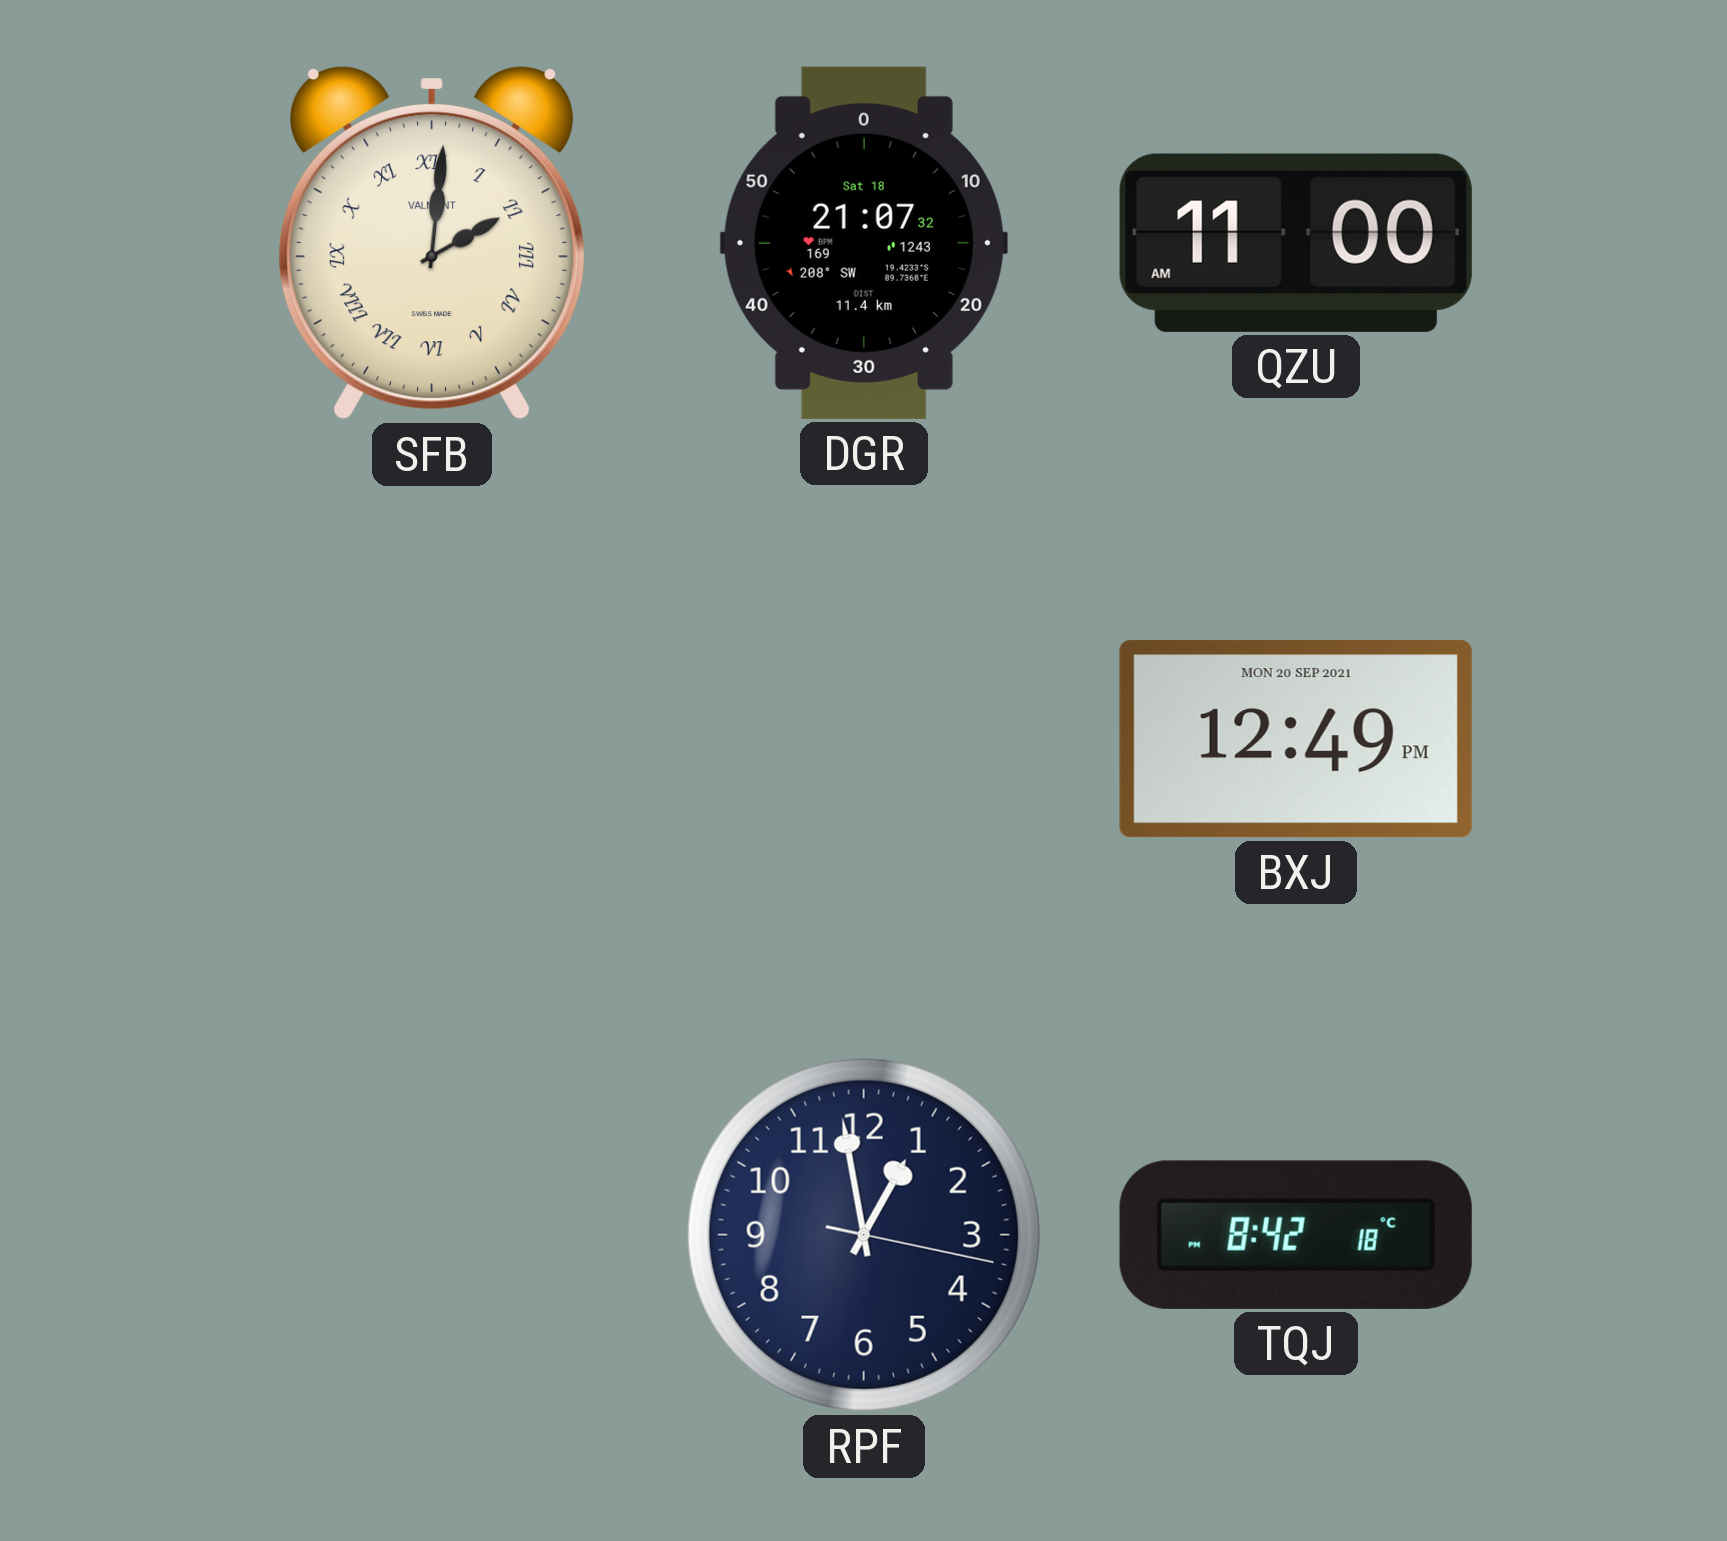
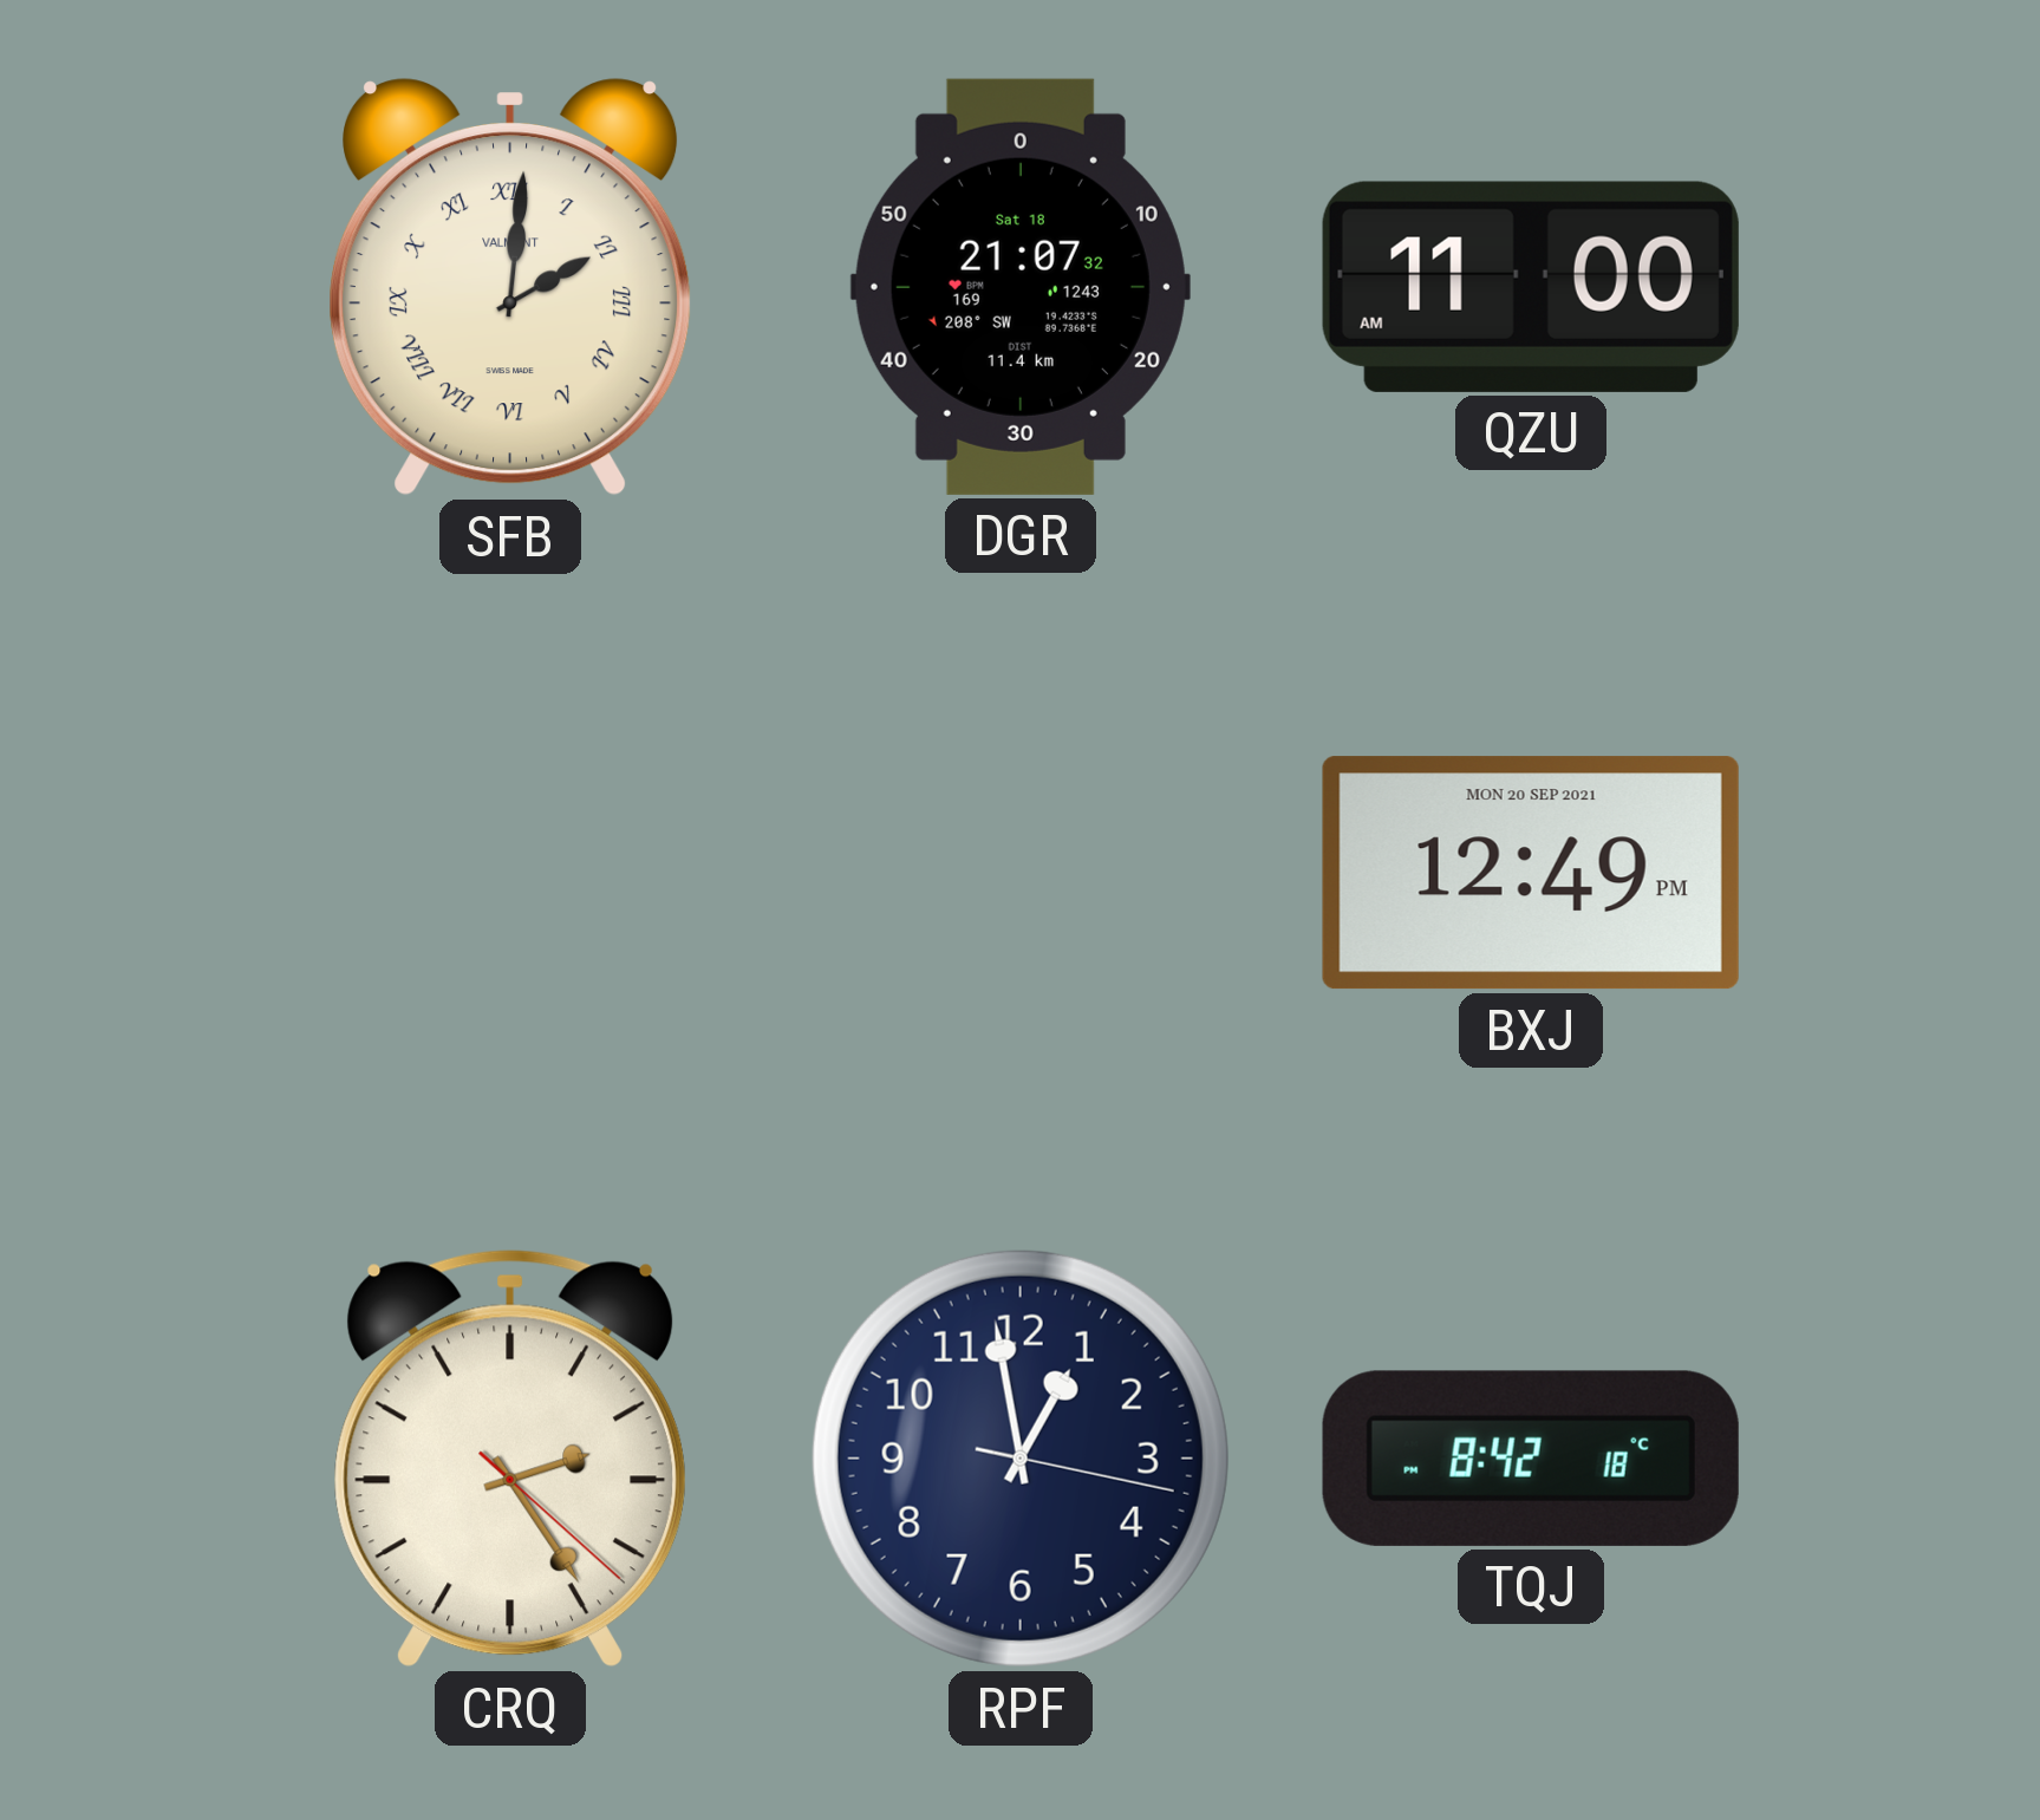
CRQ: none -> 2:24
